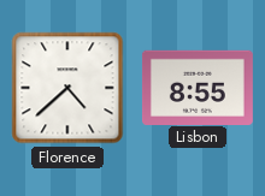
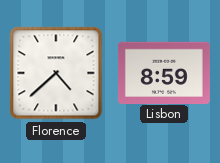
Lisbon: 8:55 -> 8:59
